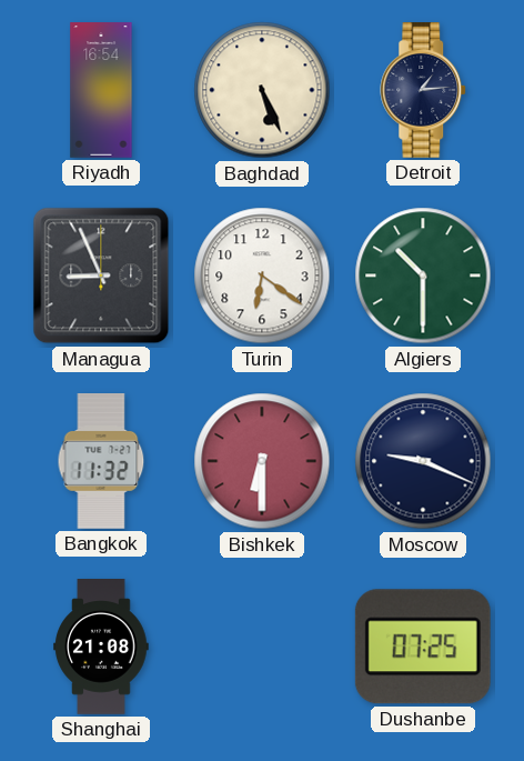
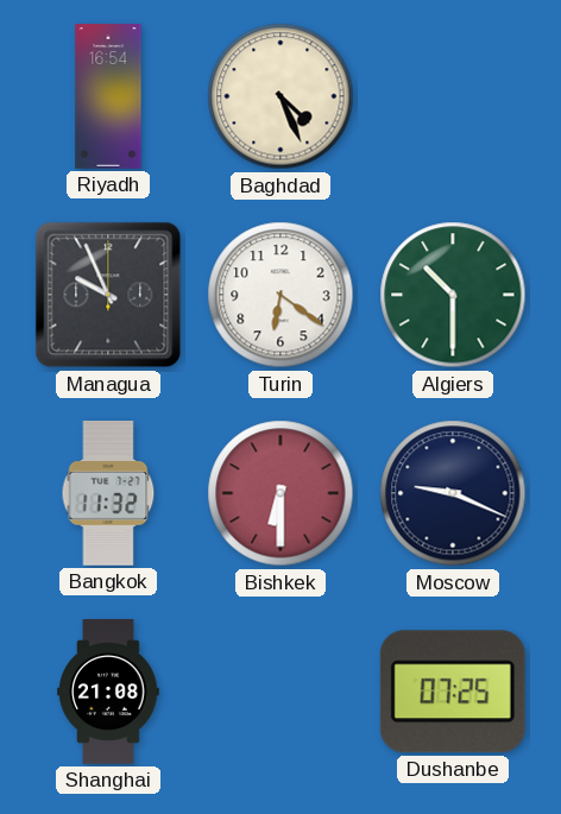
Baghdad: 5:26 -> 4:26
Detroit: 1:14 -> none
Managua: 8:56 -> 9:56
